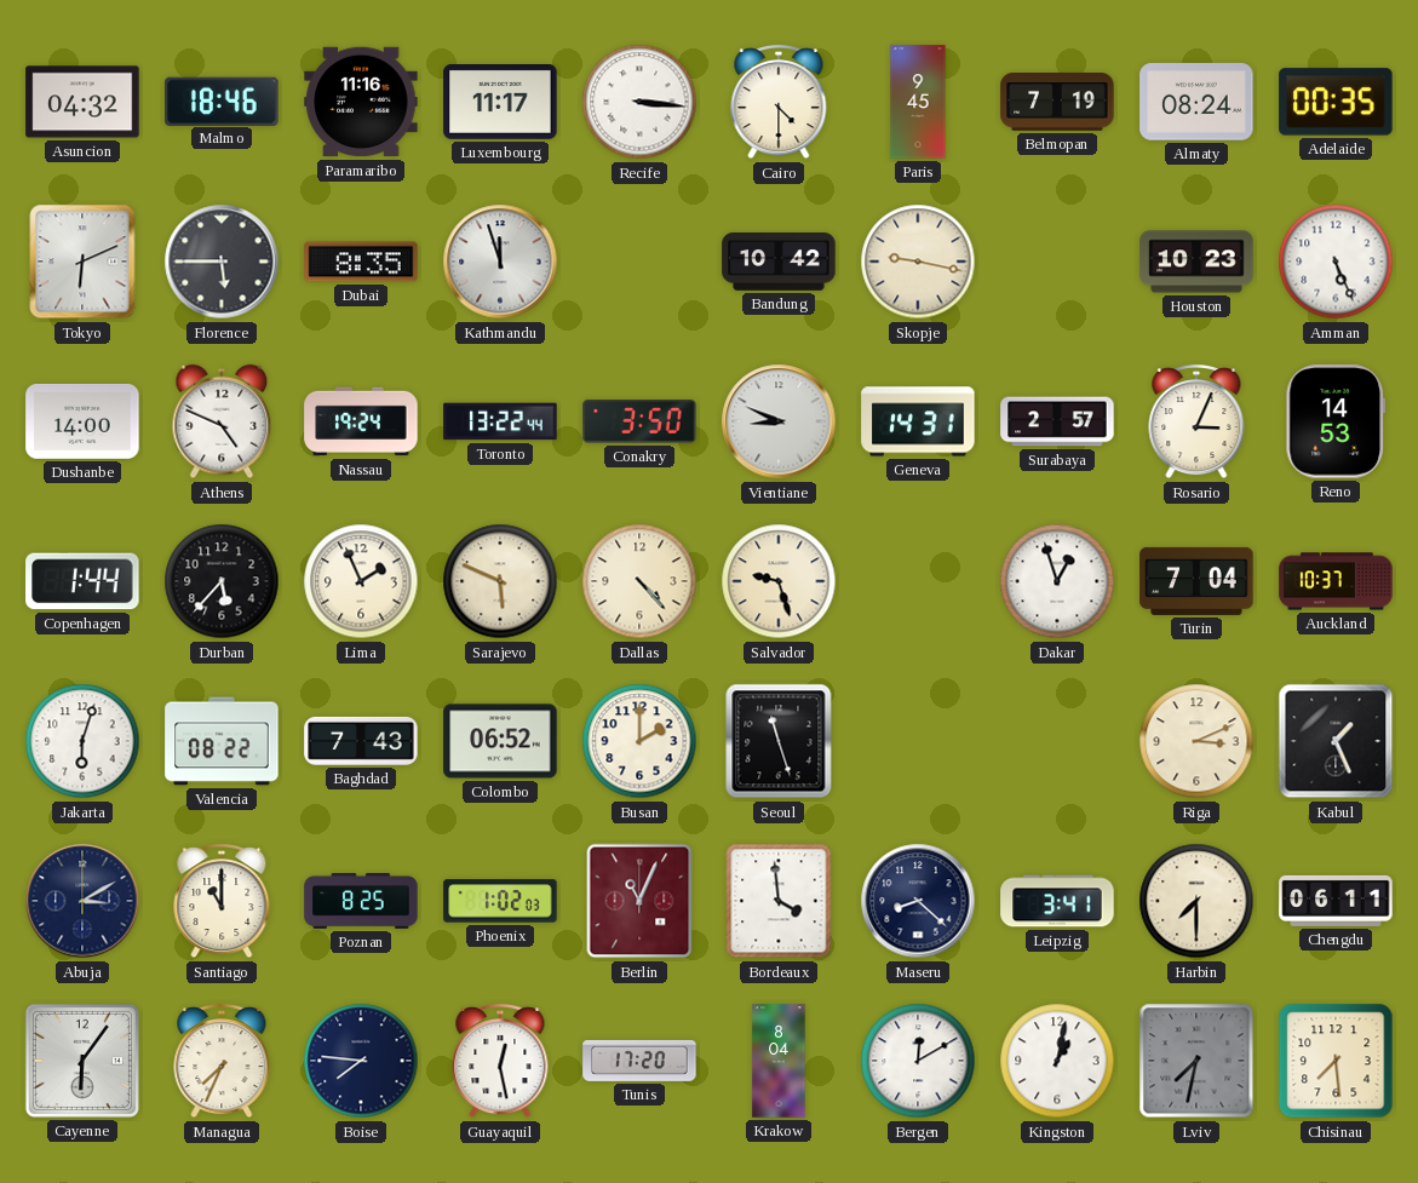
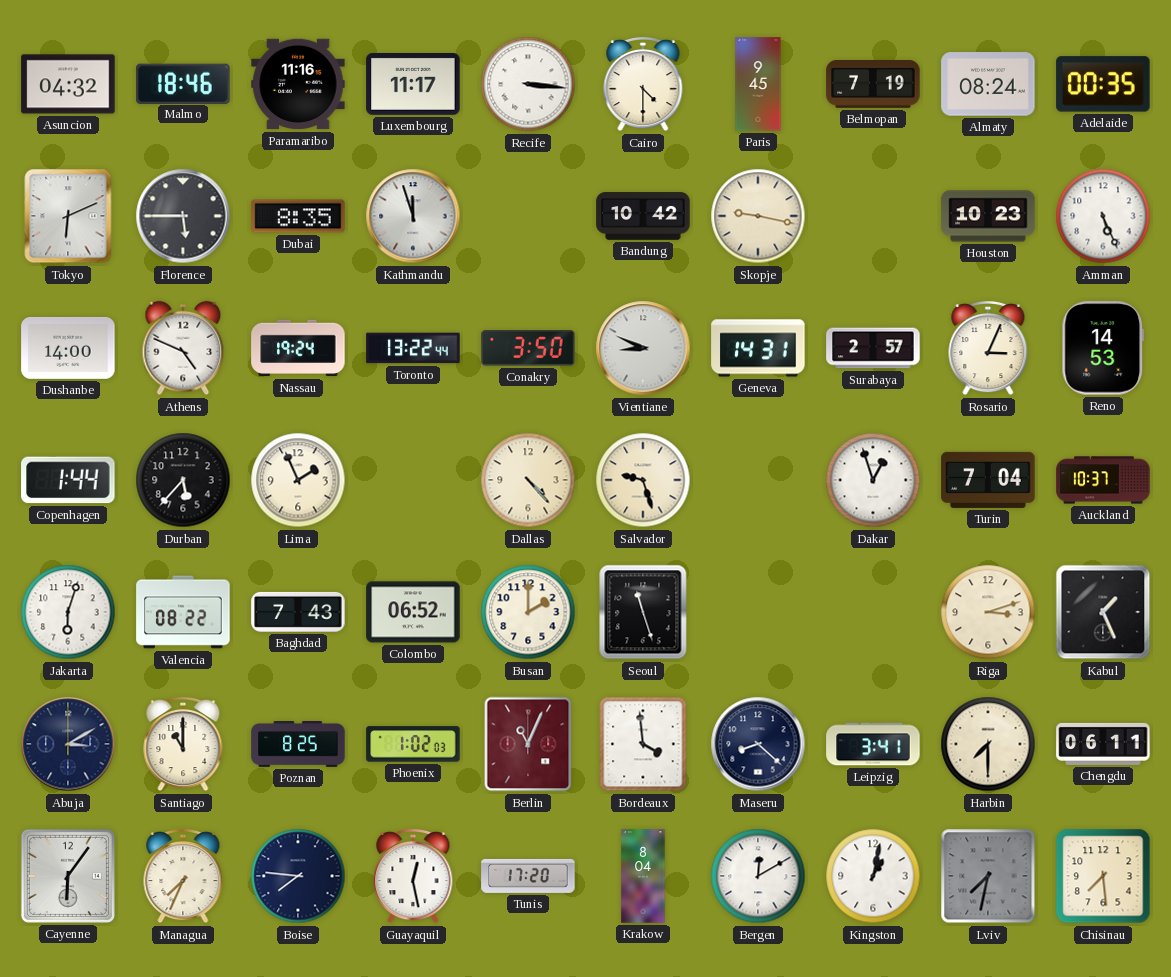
Sarajevo: 5:49 -> none
Riga: 3:11 -> 3:12
